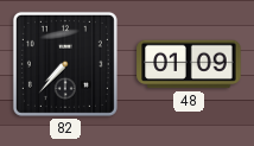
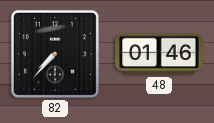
48: 01:09 -> 01:46
